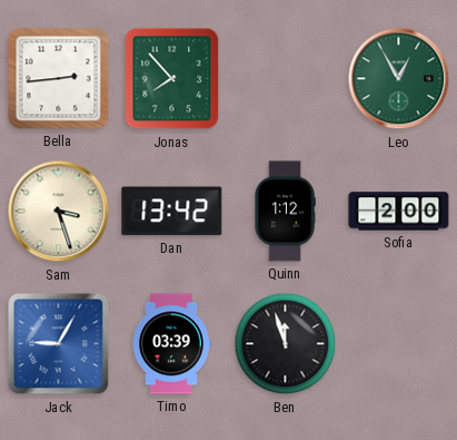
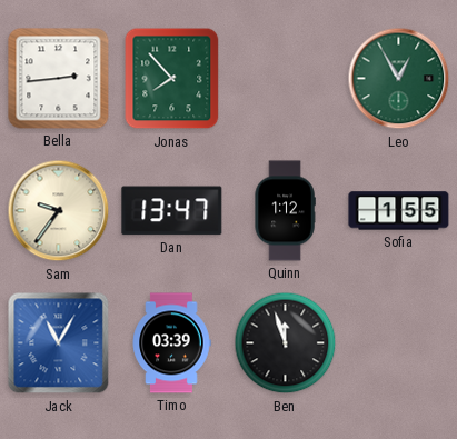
Sam: 3:27 -> 9:36
Dan: 13:42 -> 13:47
Sofia: 2:00 -> 1:55
Jack: 9:05 -> 11:05
